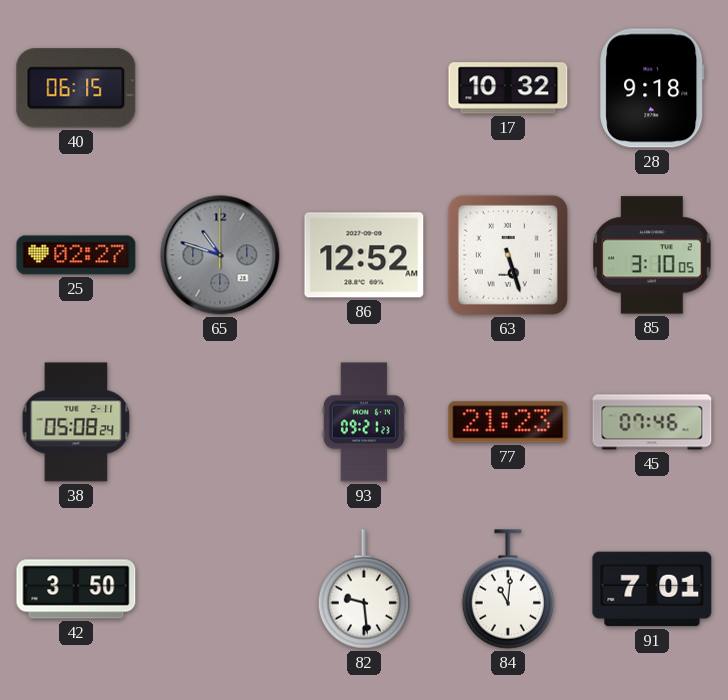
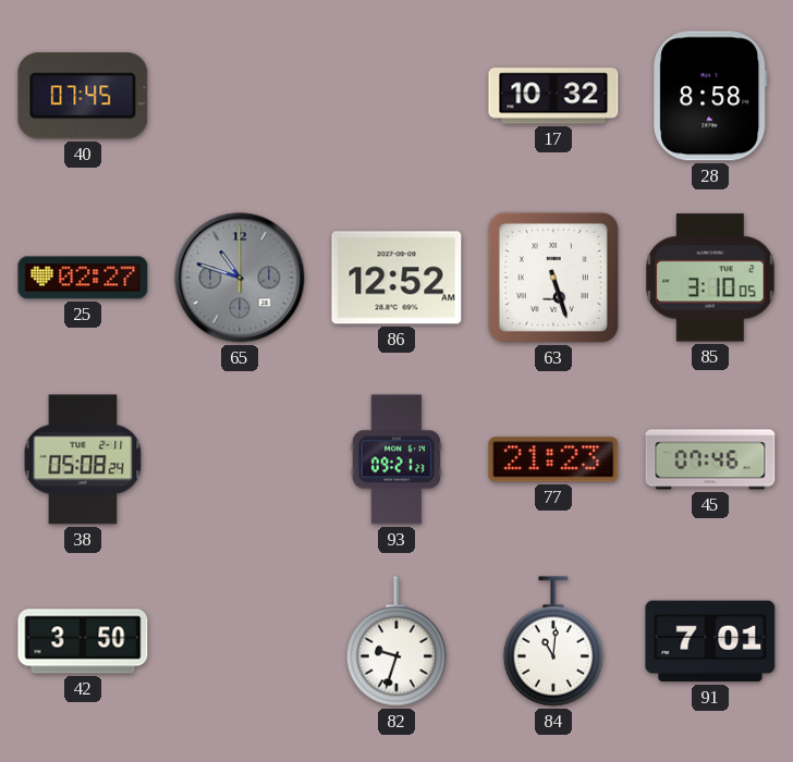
40: 06:15 -> 07:45
28: 9:18 -> 8:58
82: 9:29 -> 9:33
